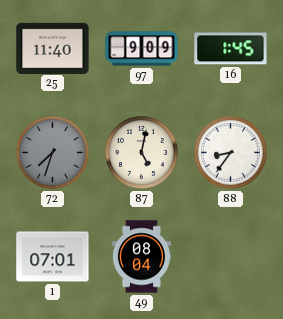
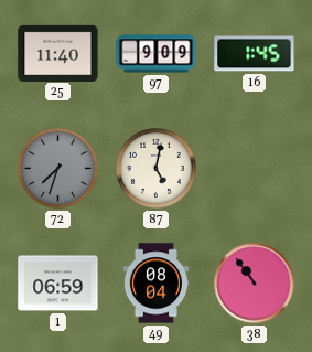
88: 8:36 -> none
1: 07:01 -> 06:59
38: none -> 10:54
